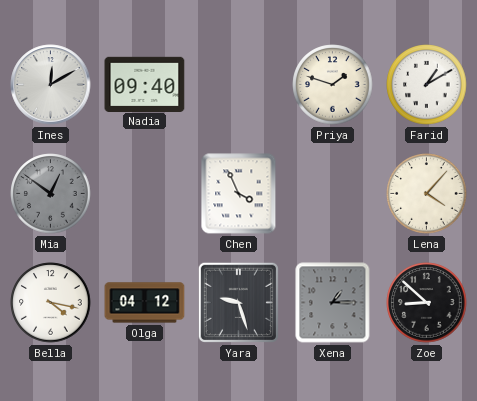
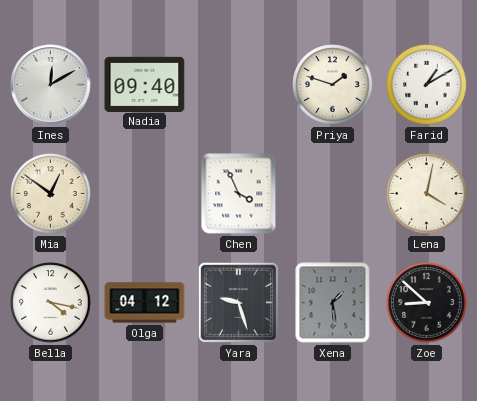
Mia dial: grey -> cream
Lena: 4:07 -> 4:02
Xena: 1:15 -> 1:29
